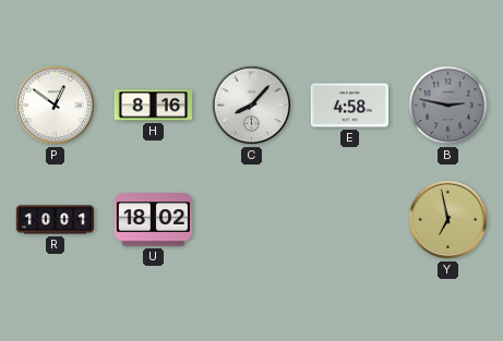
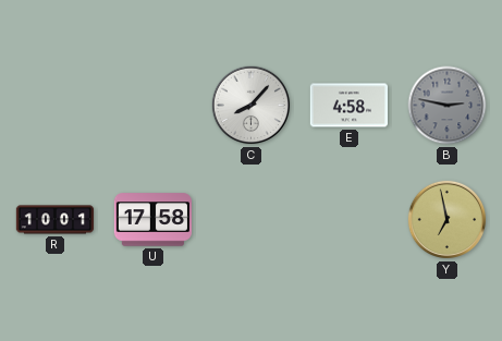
P: 12:51 -> none
H: 8:16 -> none
U: 18:02 -> 17:58
